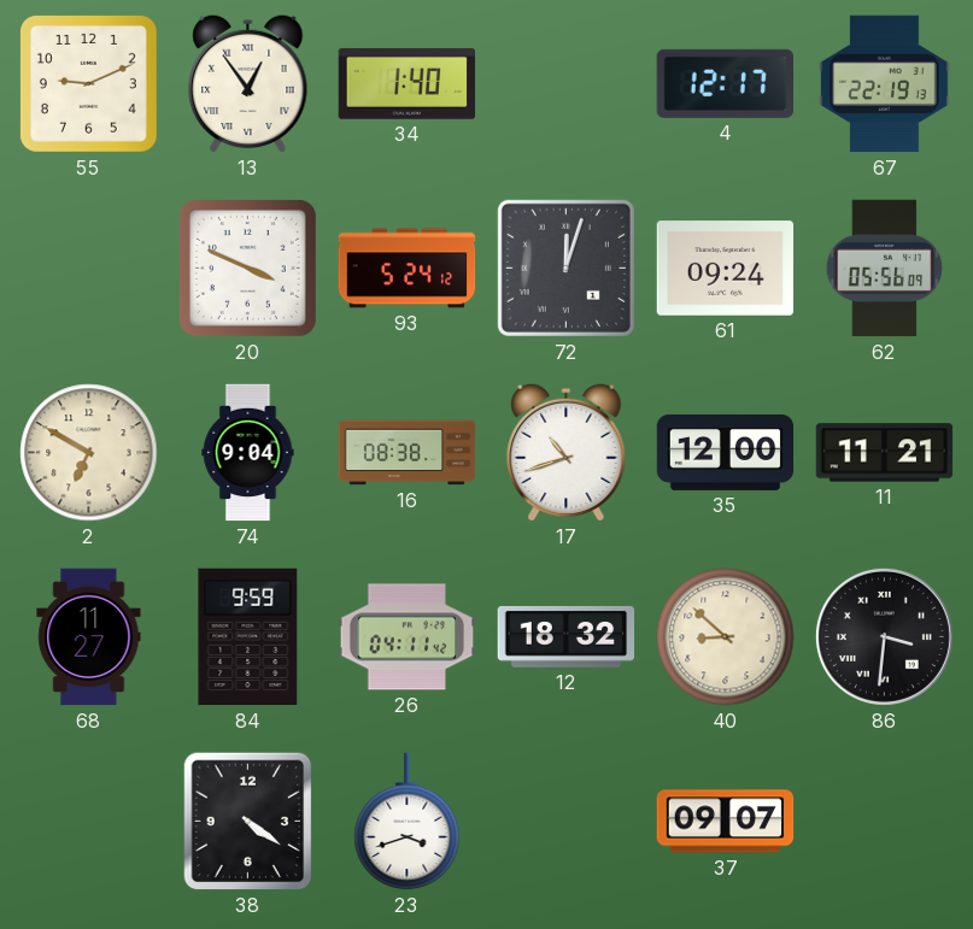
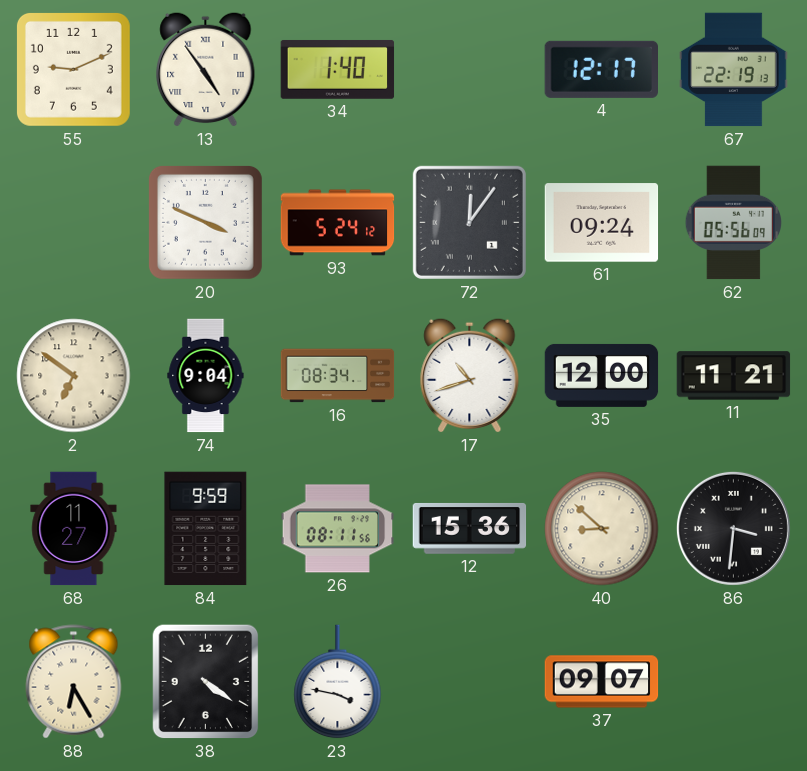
13: 12:54 -> 4:54
72: 12:03 -> 12:06
2: 6:50 -> 6:51
16: 08:38 -> 08:34
26: 04:11 -> 08:11
12: 18:32 -> 15:36
88: none -> 6:25
23: 3:42 -> 3:47
